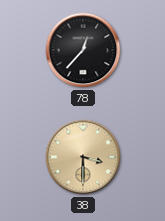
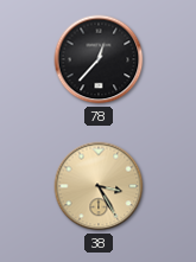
38: 3:30 -> 3:25
